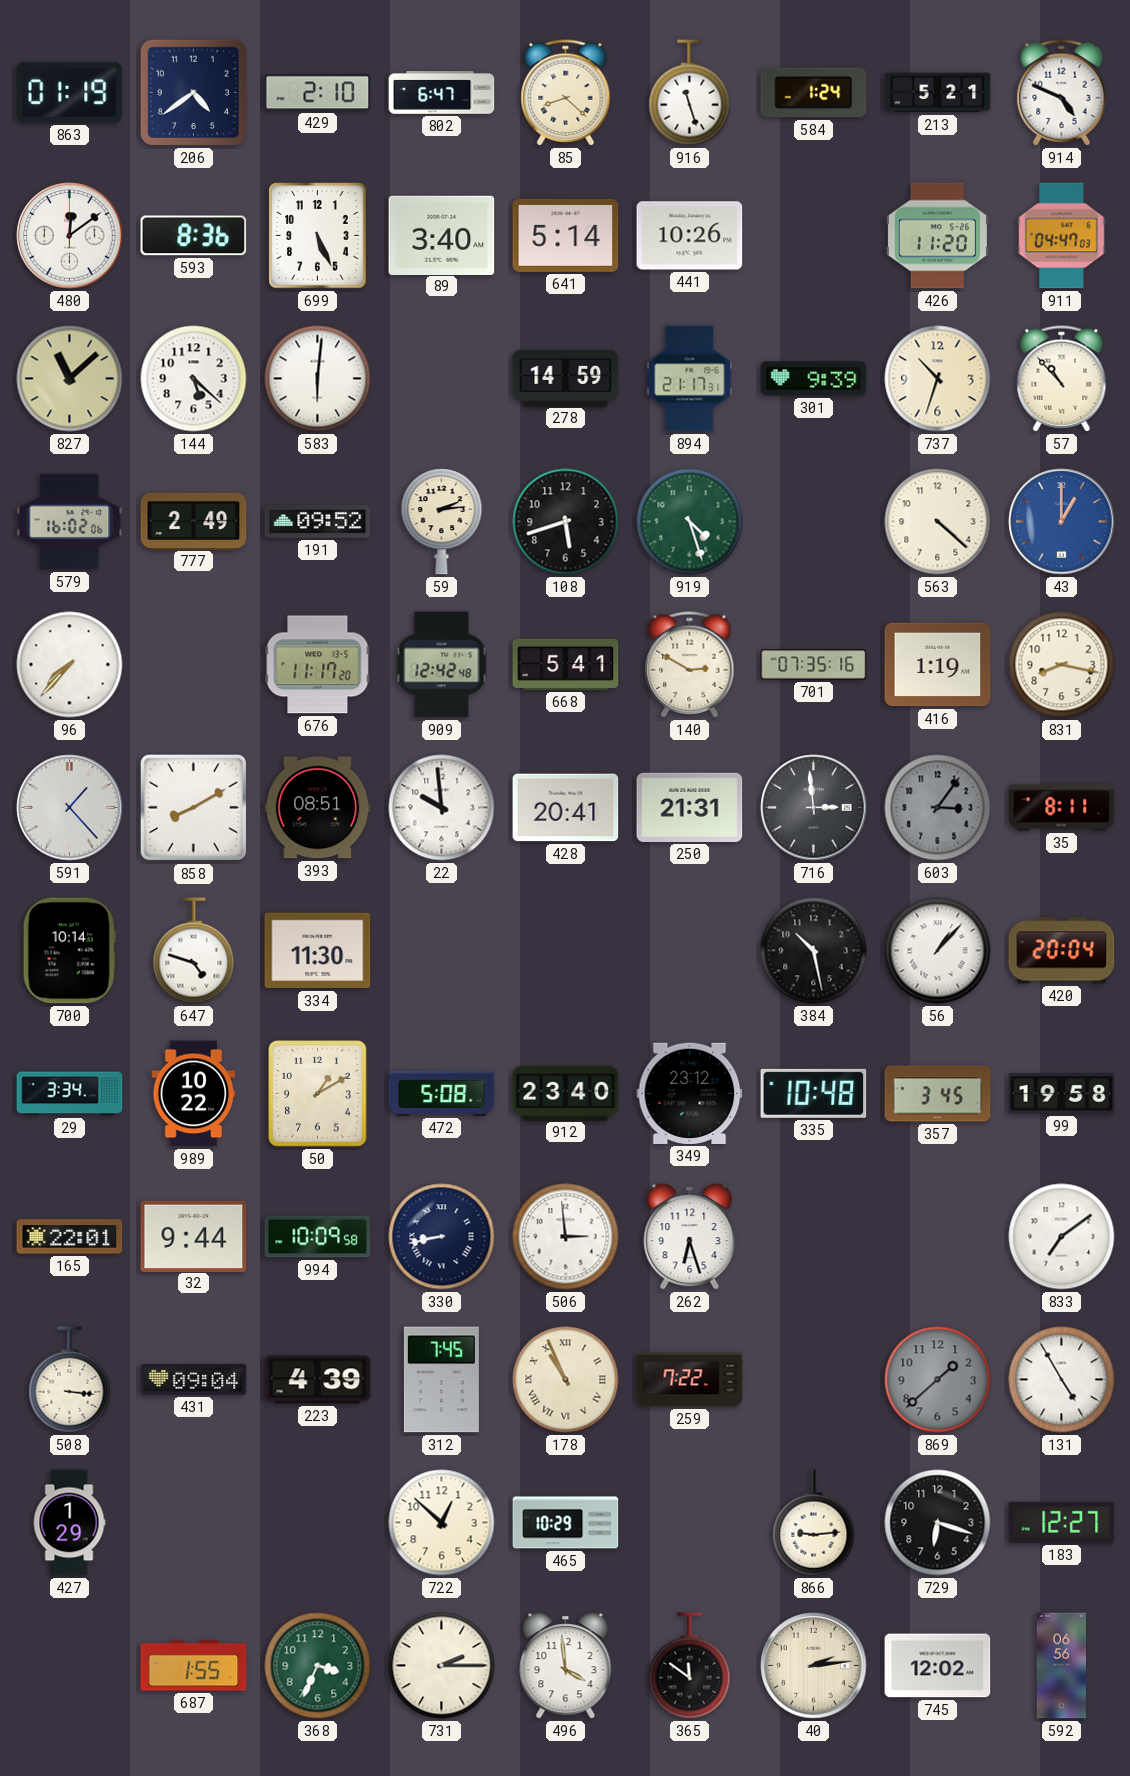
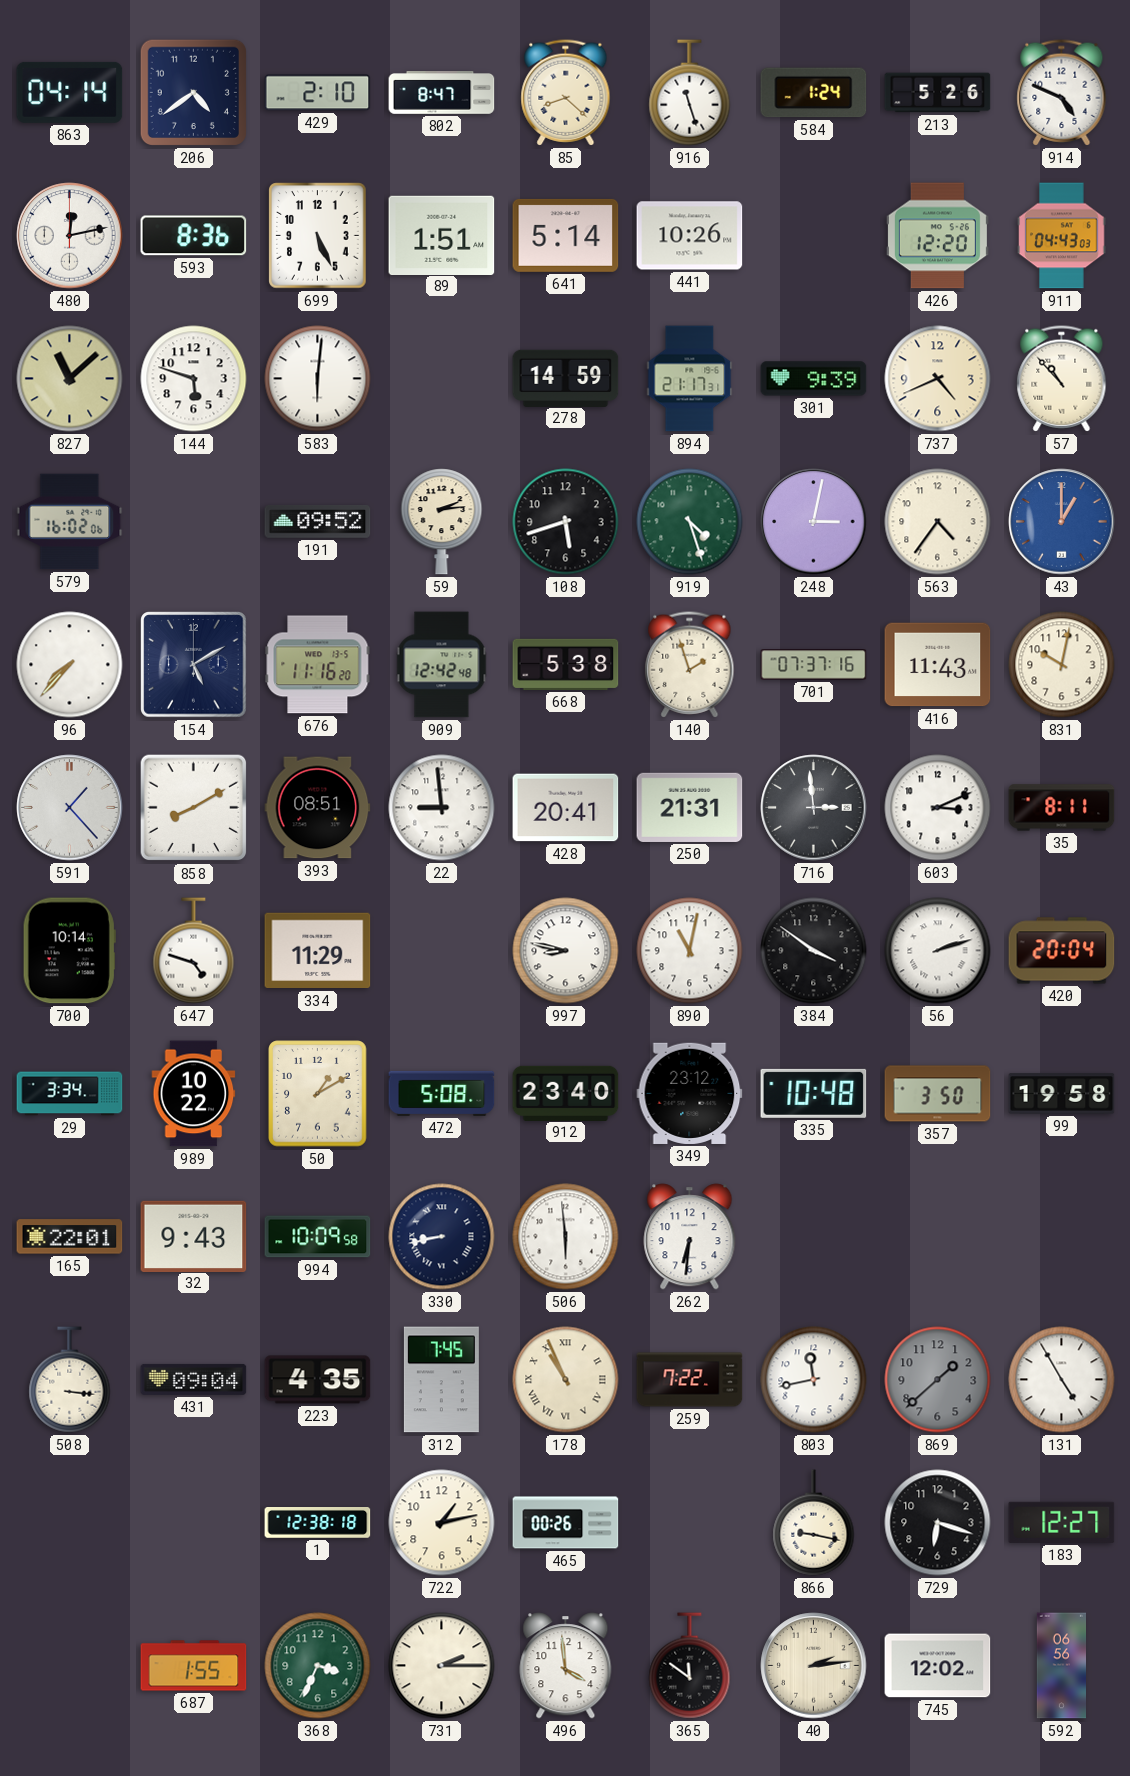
863: 01:19 -> 04:14
802: 6:47 -> 8:47
213: 5:21 -> 5:26
480: 12:09 -> 12:13
89: 3:40 -> 1:51
426: 11:20 -> 12:20
911: 04:47 -> 04:43
144: 5:22 -> 5:48
737: 10:33 -> 4:41
777: 2:49 -> none
248: none -> 3:02
563: 4:22 -> 4:36
154: none -> 5:10
676: 11:17 -> 11:16
668: 5:41 -> 5:38
140: 2:50 -> 1:57
701: 07:35 -> 07:37
416: 1:19 -> 11:43
831: 8:17 -> 10:02
22: 9:59 -> 8:59
603: 3:06 -> 3:11
603 dial: grey -> white
334: 11:30 -> 11:29
997: none -> 8:47
890: none -> 11:02
384: 10:28 -> 3:51
56: 1:07 -> 2:12
357: 3:45 -> 3:50
32: 9:44 -> 9:43
506: 2:59 -> 5:59
262: 6:27 -> 6:31
833: 7:09 -> none
223: 4:39 -> 4:35
803: none -> 11:43
427: 1:29 -> none
1: none -> 12:38
722: 12:52 -> 1:13
465: 10:29 -> 00:26
866: 9:14 -> 9:17
